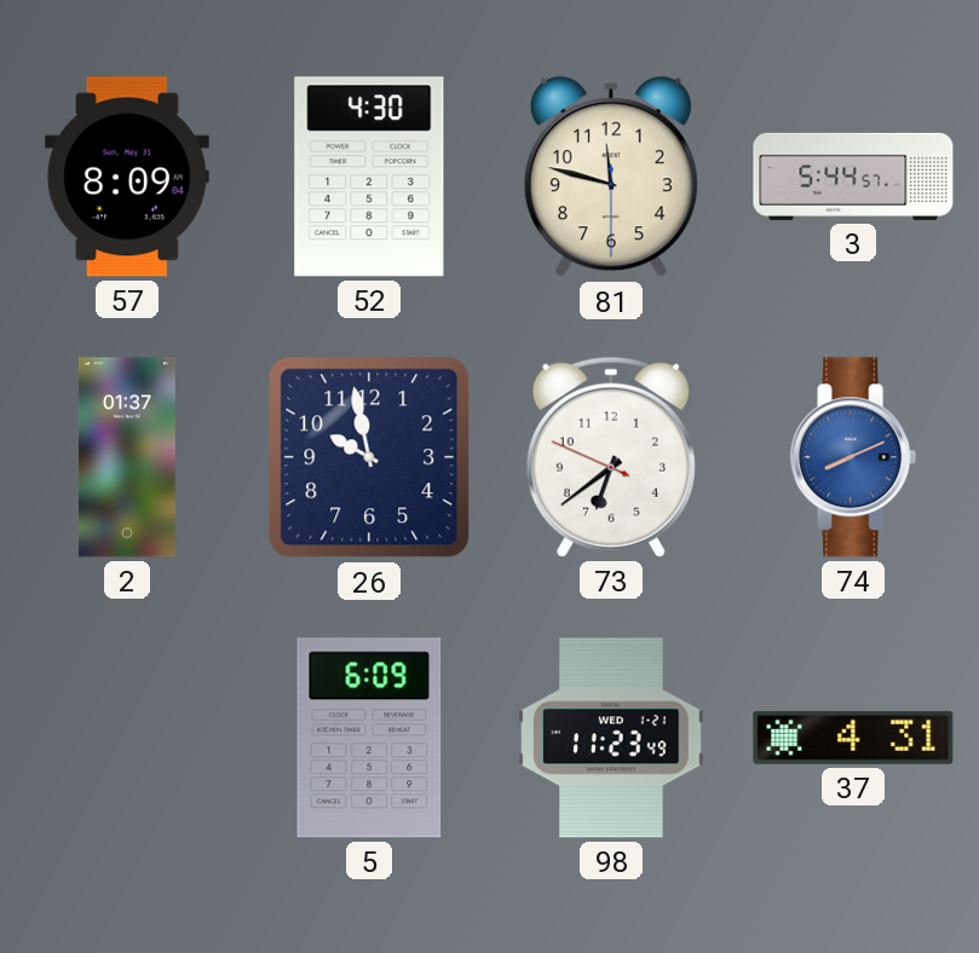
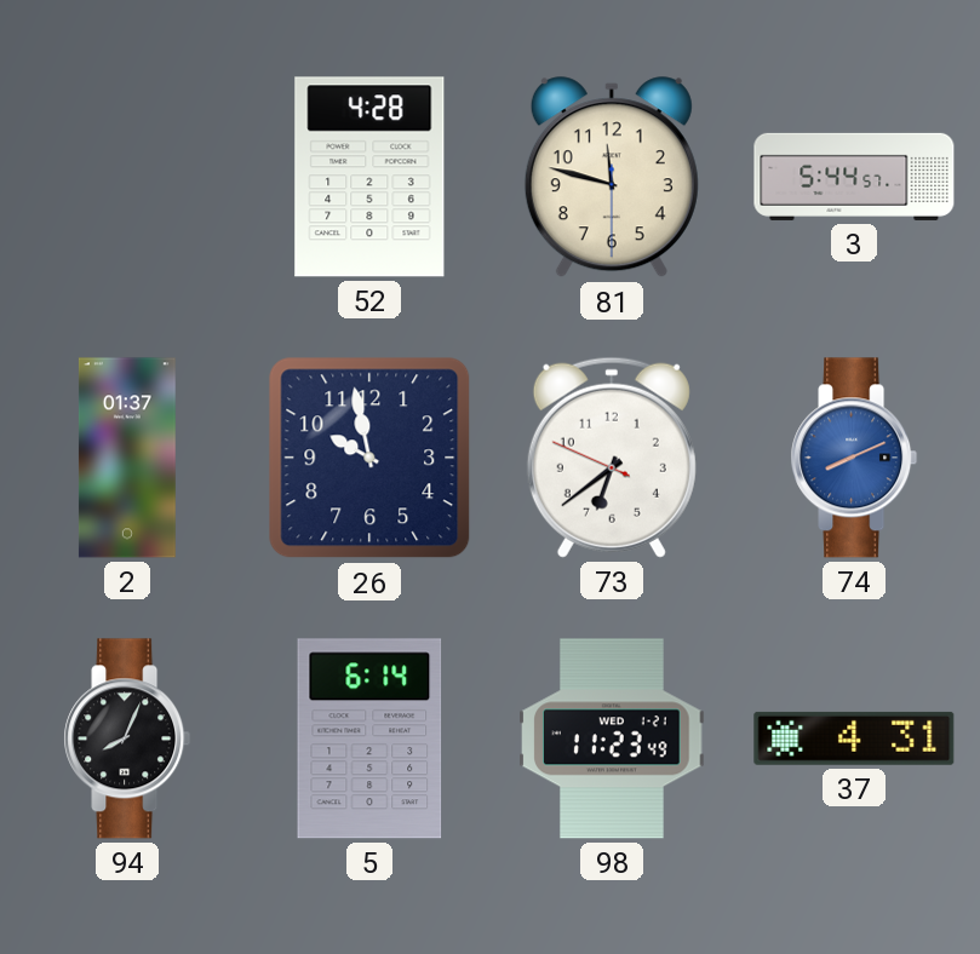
57: 8:09 -> none
52: 4:30 -> 4:28
94: none -> 8:04
5: 6:09 -> 6:14
